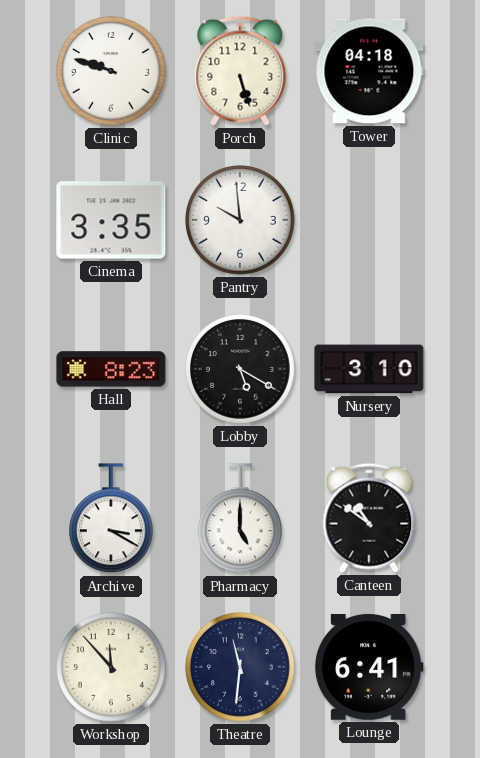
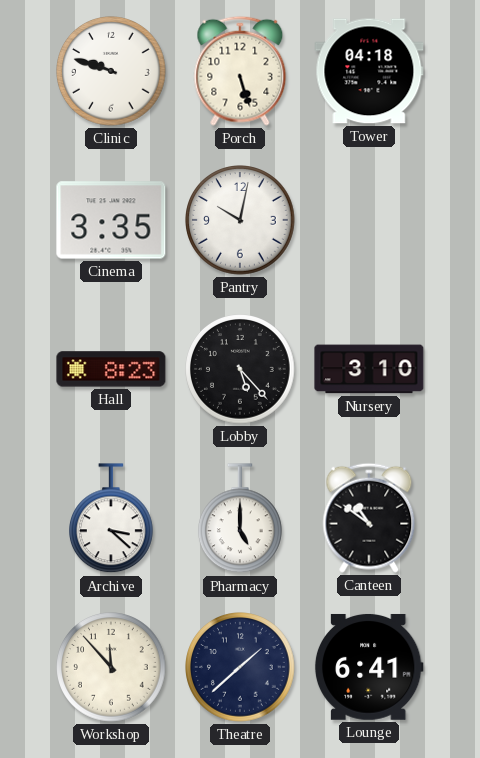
Pantry: 9:59 -> 10:02
Lobby: 5:20 -> 5:23
Archive: 3:20 -> 3:22
Theatre: 11:31 -> 1:38
